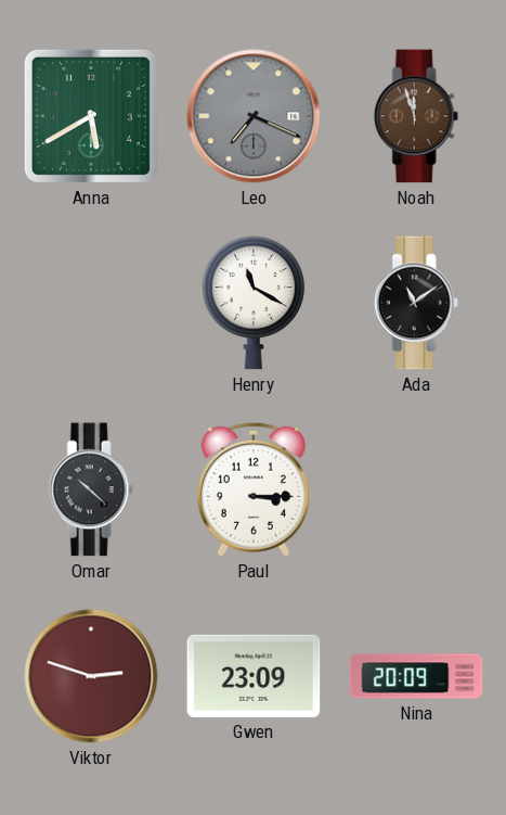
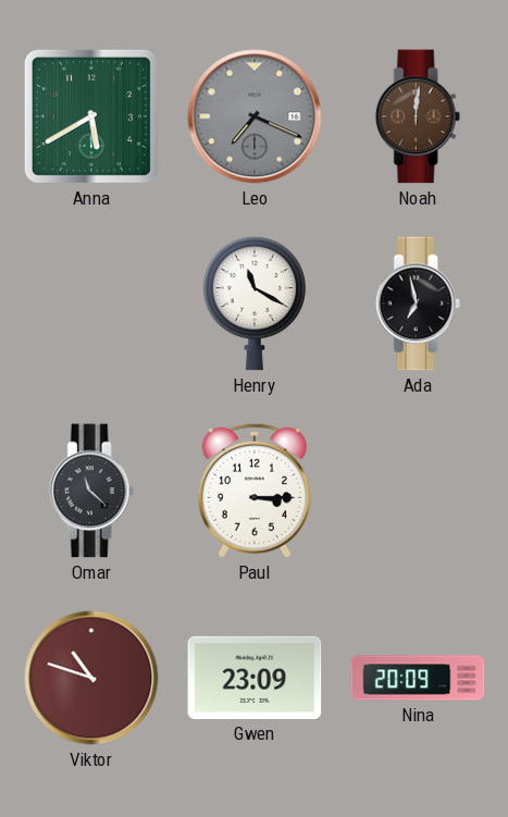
Noah: 11:57 -> 12:01
Ada: 11:09 -> 6:58
Omar: 10:22 -> 11:22
Viktor: 2:48 -> 10:48
